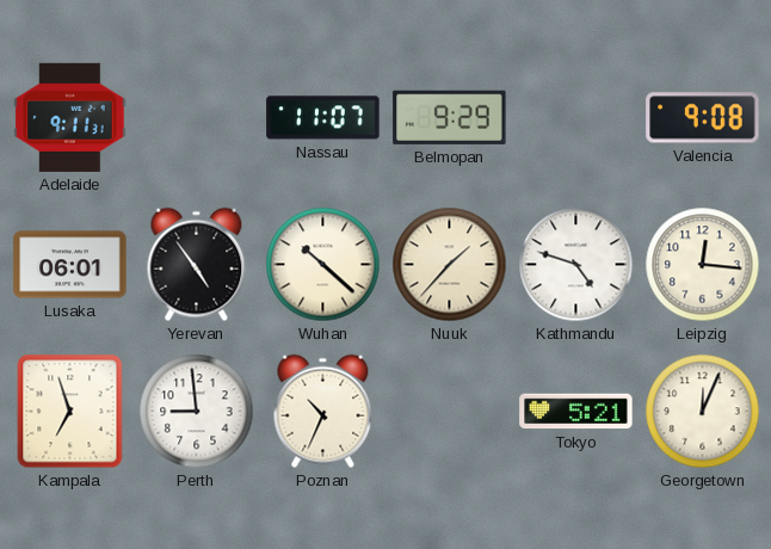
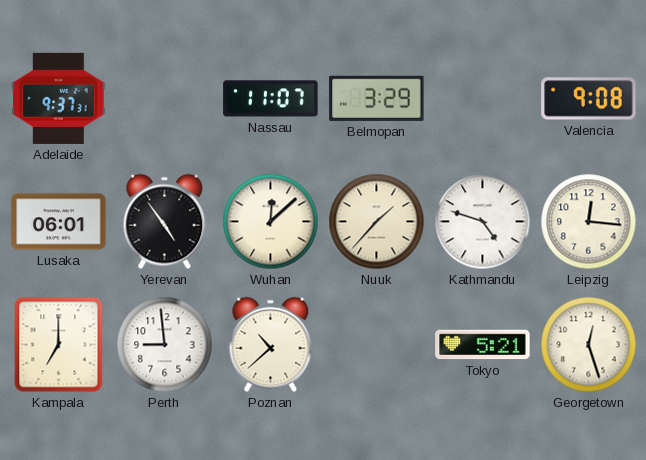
Adelaide: 9:11 -> 9:37
Belmopan: 9:29 -> 3:29
Wuhan: 10:22 -> 12:08
Kampala: 6:57 -> 7:00
Poznan: 10:34 -> 10:38
Georgetown: 12:04 -> 12:27
